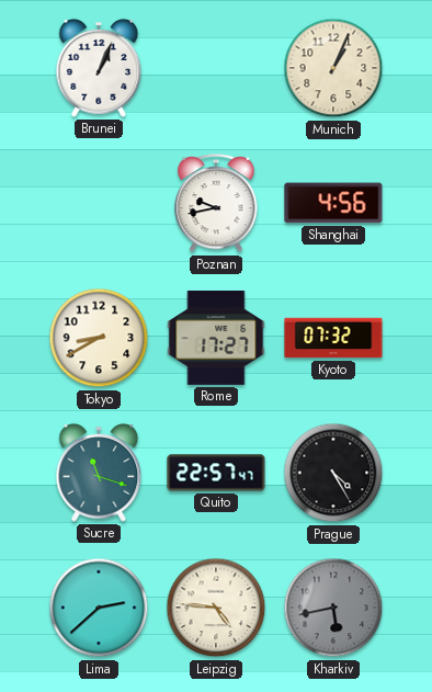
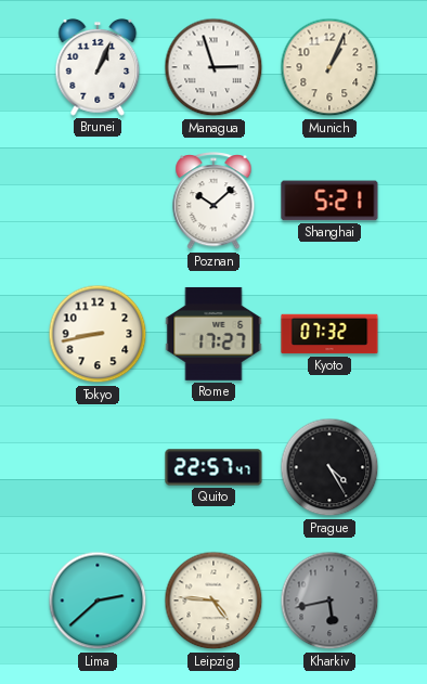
Managua: none -> 2:57
Poznan: 9:43 -> 10:08
Shanghai: 4:56 -> 5:21
Tokyo: 8:40 -> 8:43
Sucre: 11:18 -> none
